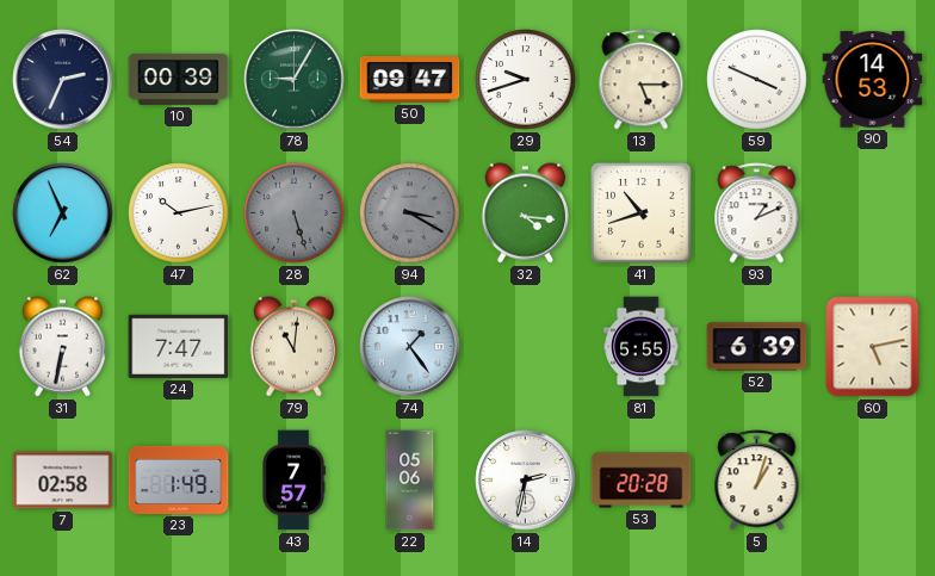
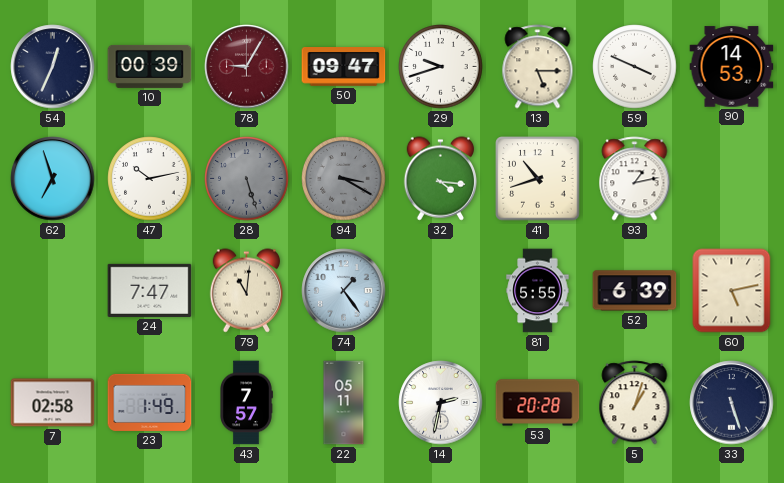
54: 2:34 -> 12:34
78 dial: green -> burgundy
62: 6:56 -> 6:57
93: 1:11 -> 1:13
31: 6:32 -> none
22: 05:06 -> 05:11
33: none -> 5:27
